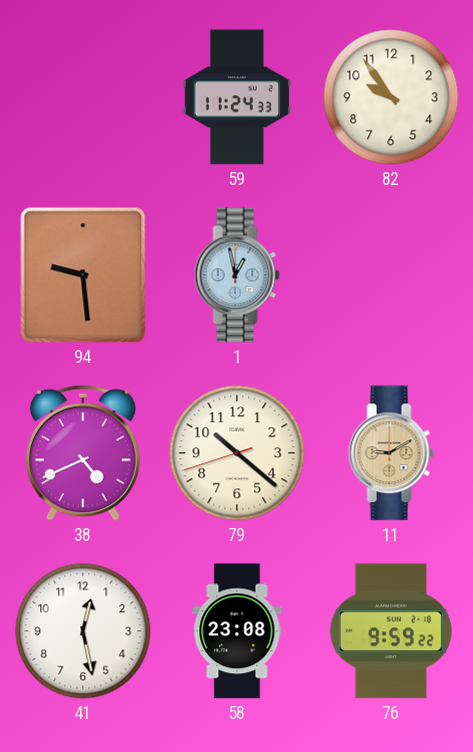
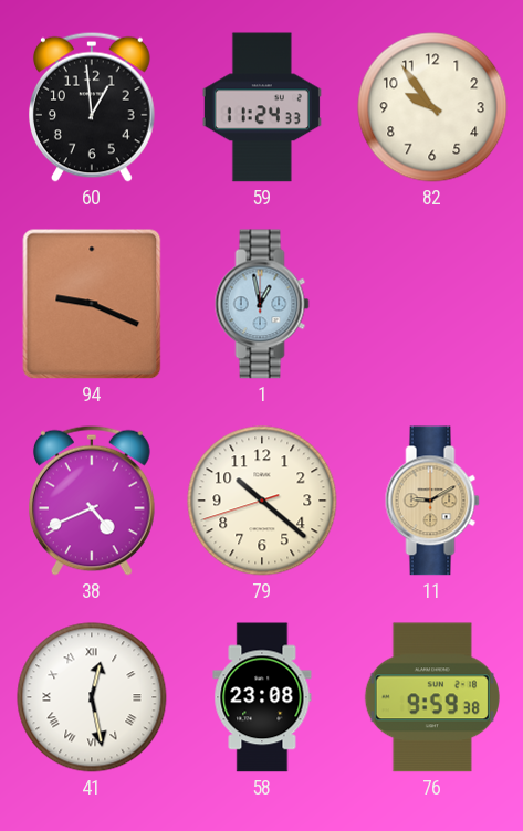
60: none -> 12:59
94: 9:29 -> 9:19
41 numerals: Arabic -> Roman
76: 9:59:22 -> 9:59:38
